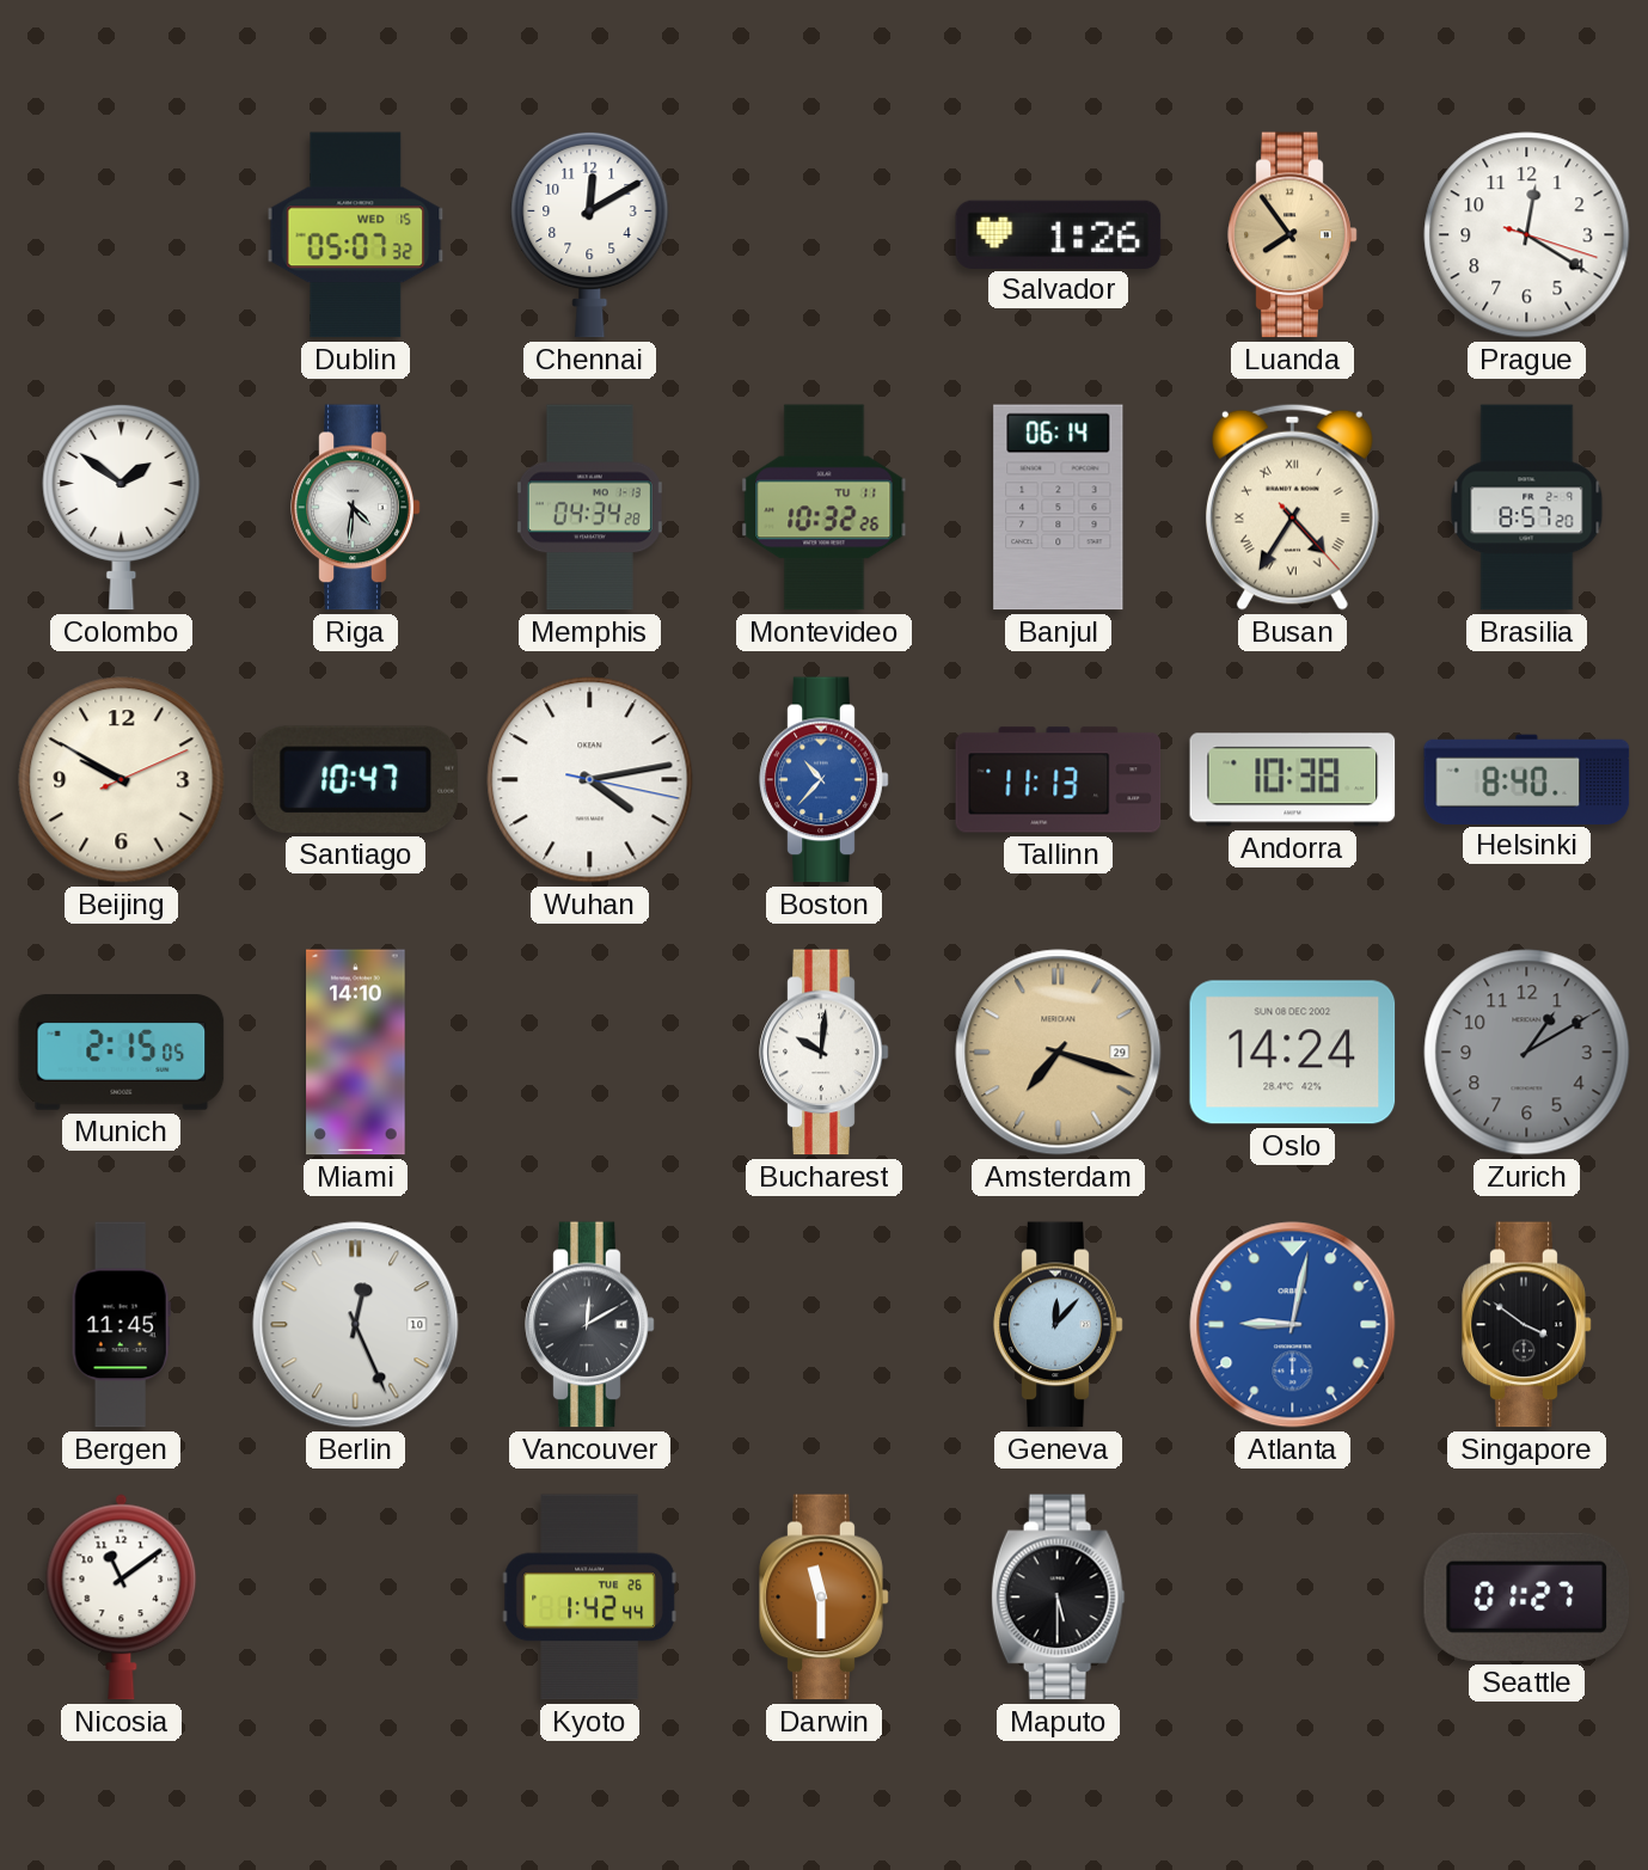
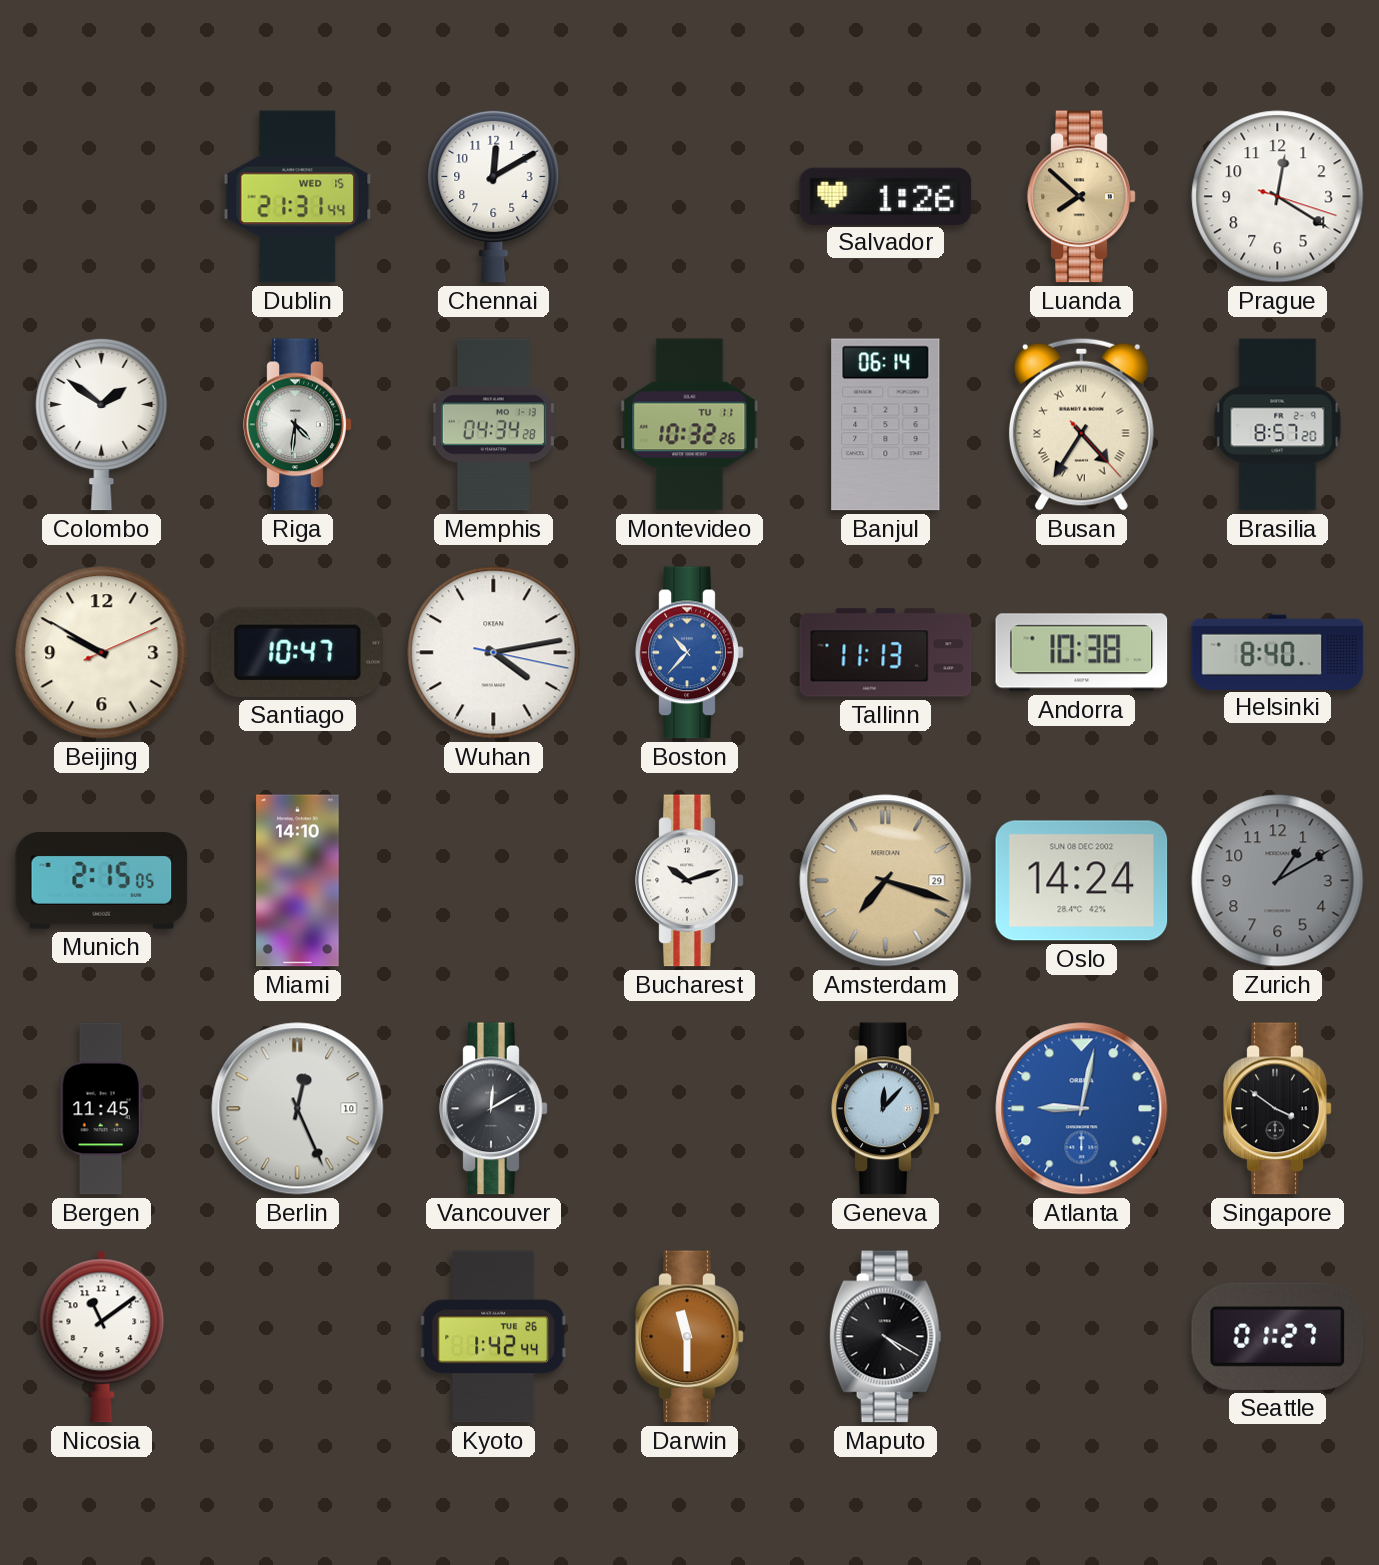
Dublin: 05:07 -> 21:31
Luanda: 7:54 -> 7:52
Bucharest: 10:01 -> 10:12
Maputo: 5:30 -> 4:20
